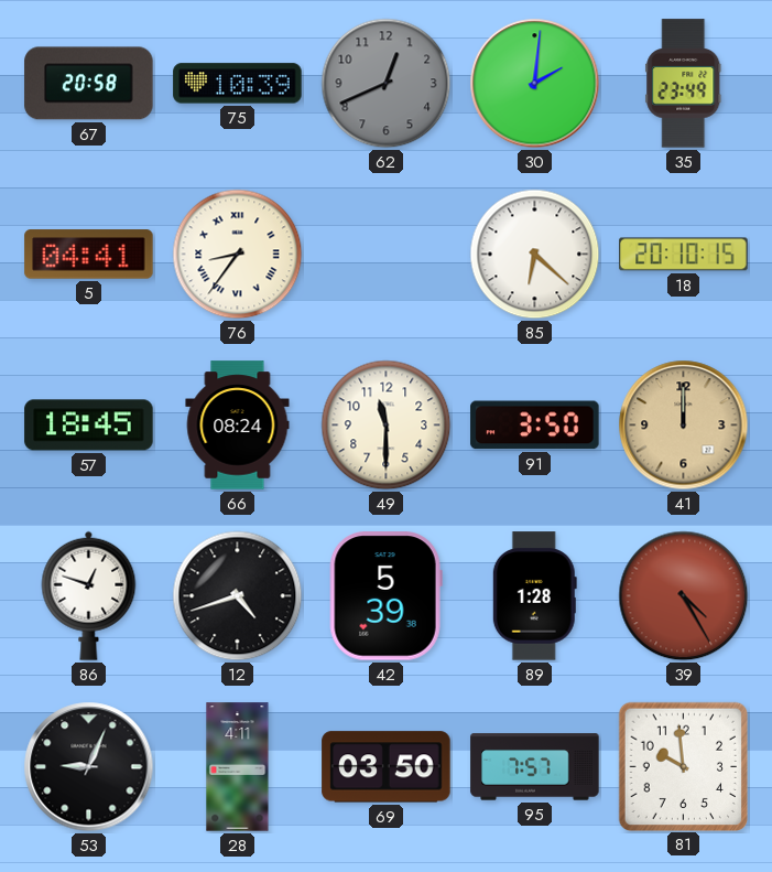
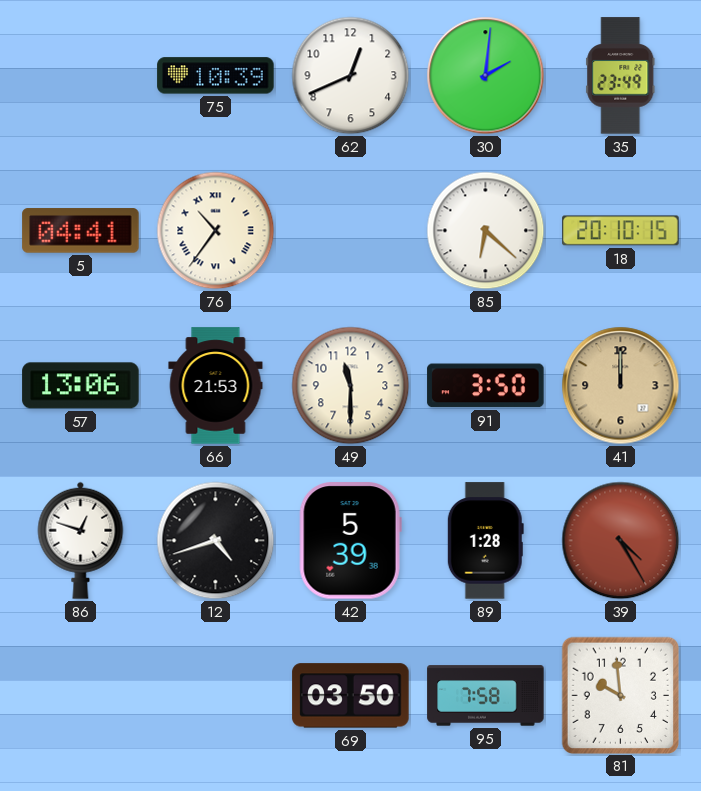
67: 20:58 -> none
62 dial: grey -> white
76: 8:36 -> 10:36
57: 18:45 -> 13:06
66: 08:24 -> 21:53
53: 9:04 -> none
28: 4:11 -> none
95: 7:57 -> 7:58
